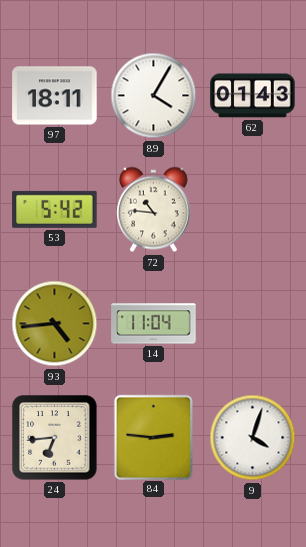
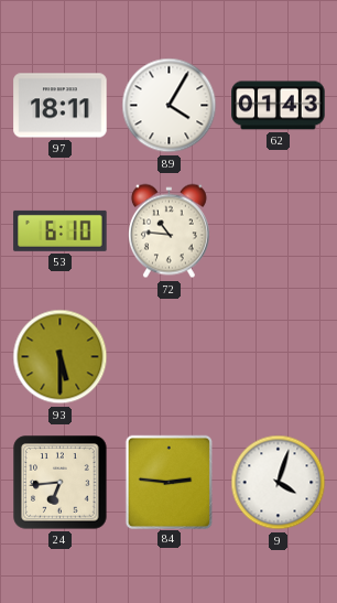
53: 5:42 -> 6:10
93: 4:44 -> 5:30
14: 11:04 -> none
